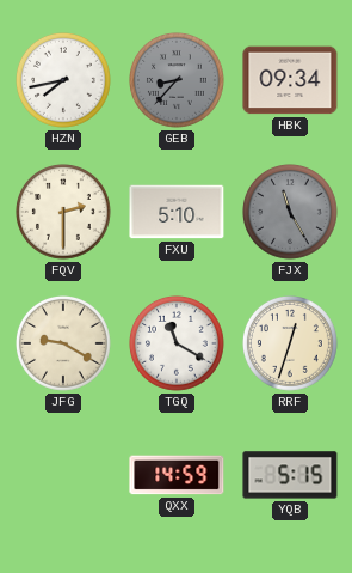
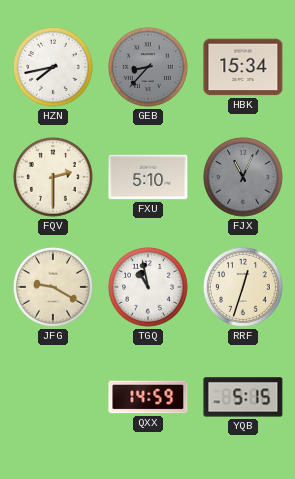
HBK: 09:34 -> 15:34
FJX: 11:25 -> 11:04
TGQ: 11:20 -> 10:58
